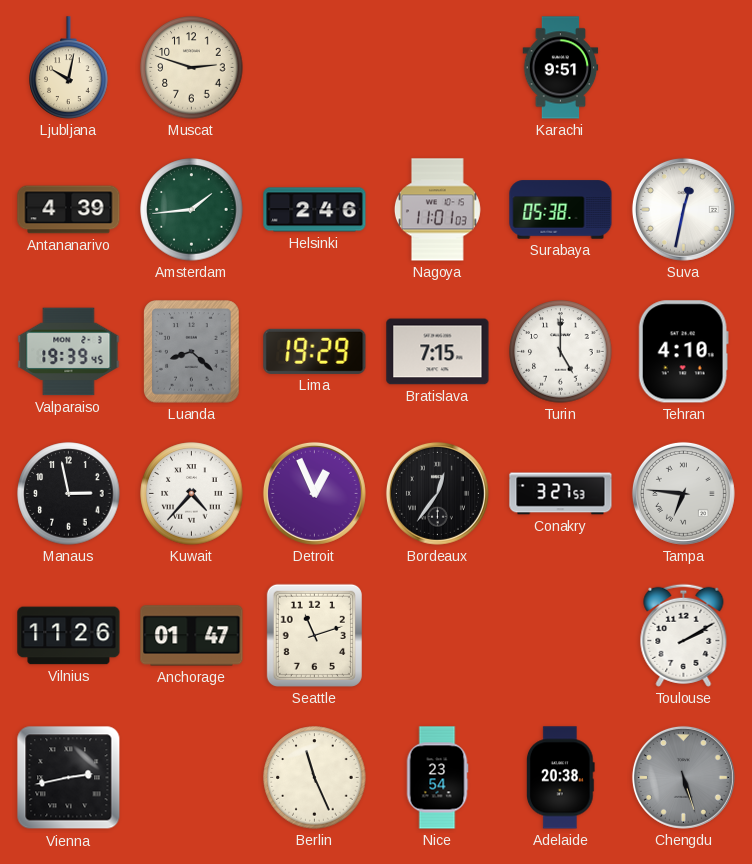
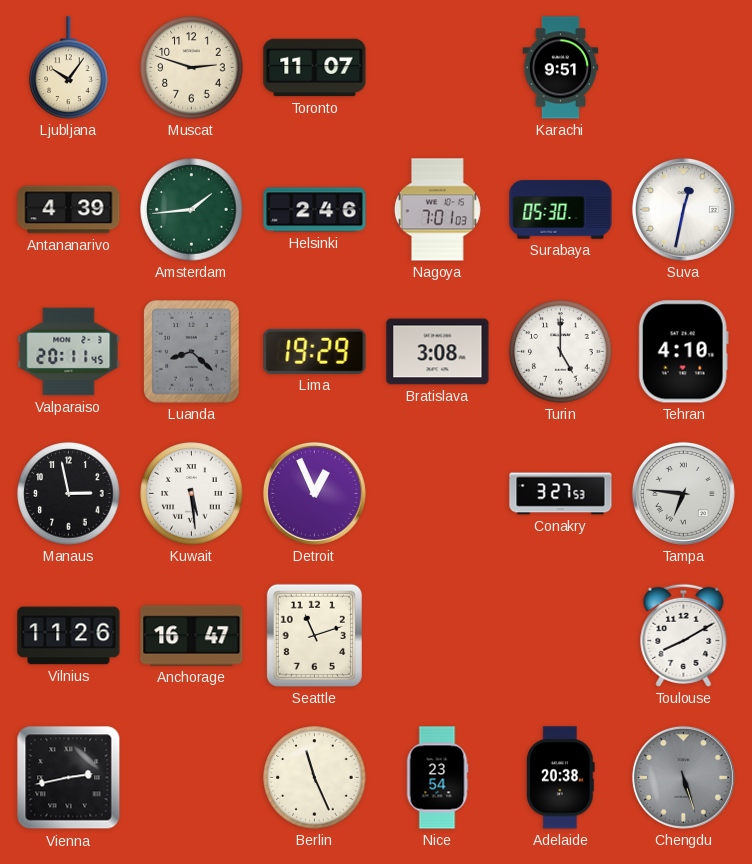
Ljubljana: 10:02 -> 10:06
Toronto: none -> 11:07
Nagoya: 11:01 -> 7:01
Surabaya: 05:38 -> 05:30
Valparaiso: 19:39 -> 20:11
Bratislava: 7:15 -> 3:08
Kuwait: 4:37 -> 5:29
Bordeaux: 12:36 -> none
Anchorage: 01:47 -> 16:47
Toulouse: 2:10 -> 8:10
